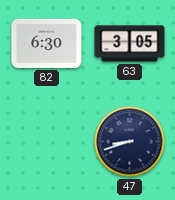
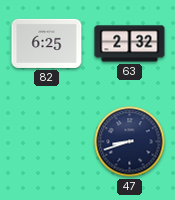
82: 6:30 -> 6:25
63: 3:05 -> 2:32
